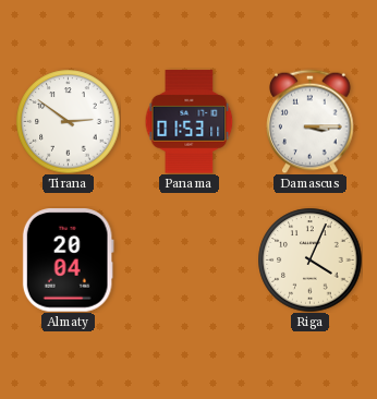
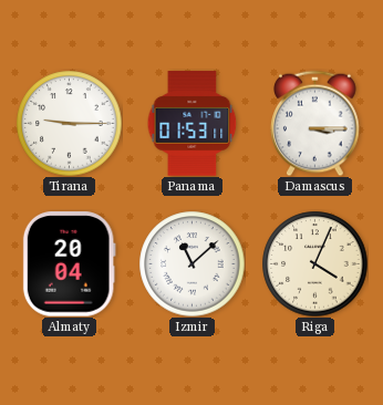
Tirana: 2:51 -> 9:15
Izmir: none -> 11:08
